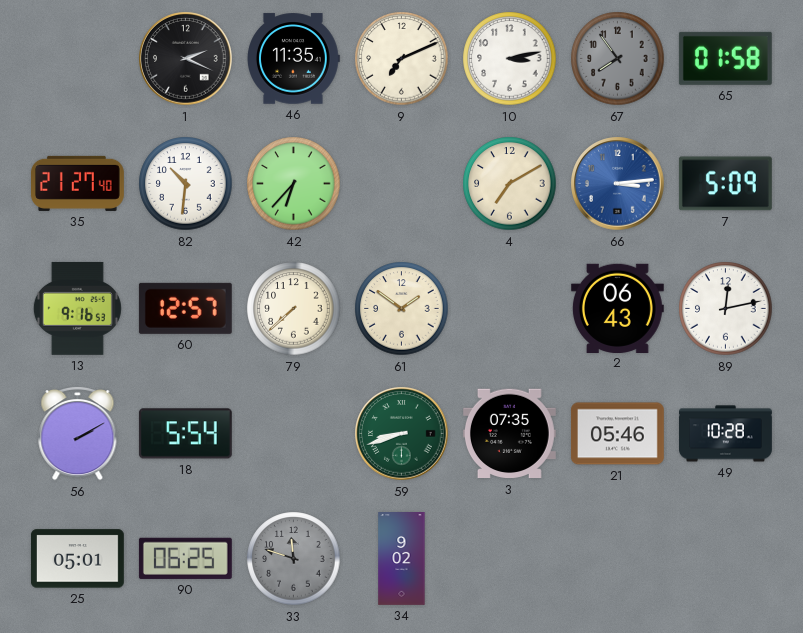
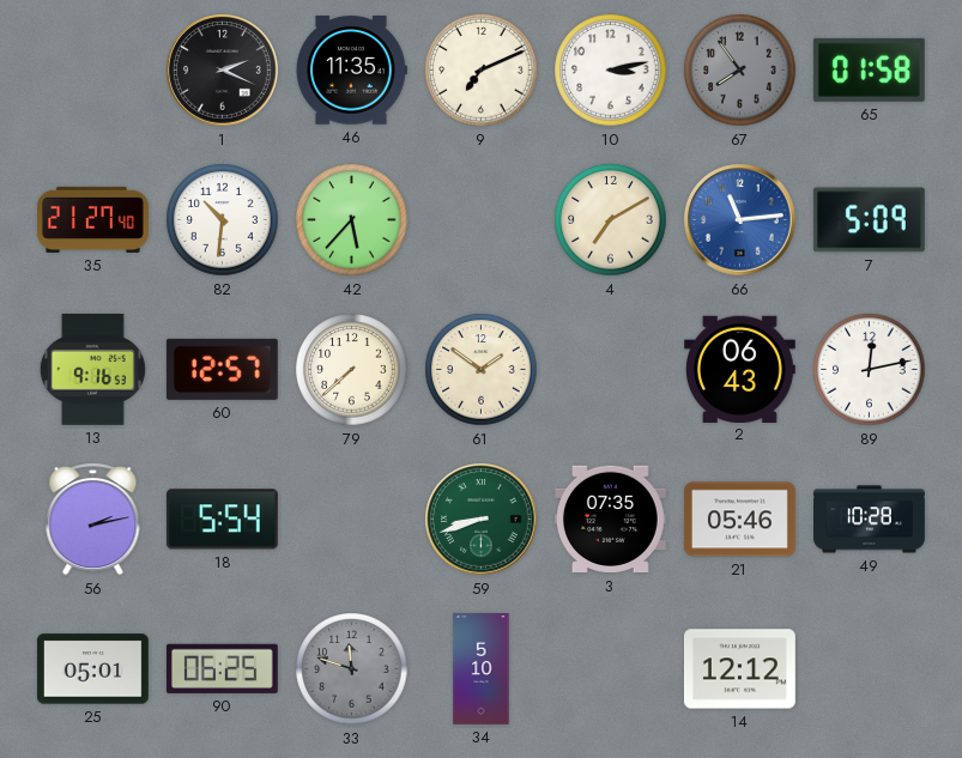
42: 6:37 -> 5:37
66: 3:14 -> 11:14
56: 2:10 -> 2:13
34: 9:02 -> 5:10
14: none -> 12:12
